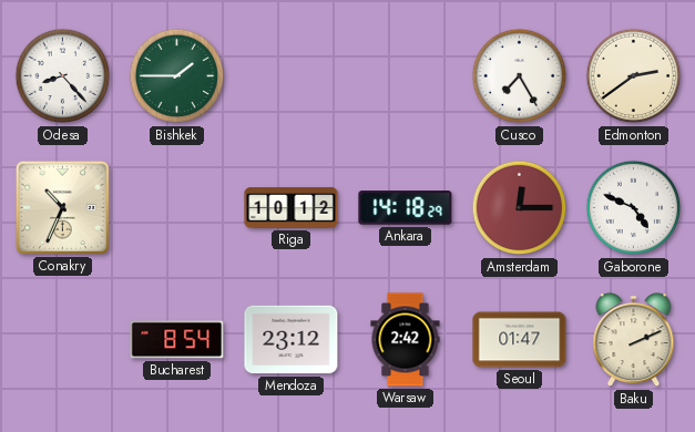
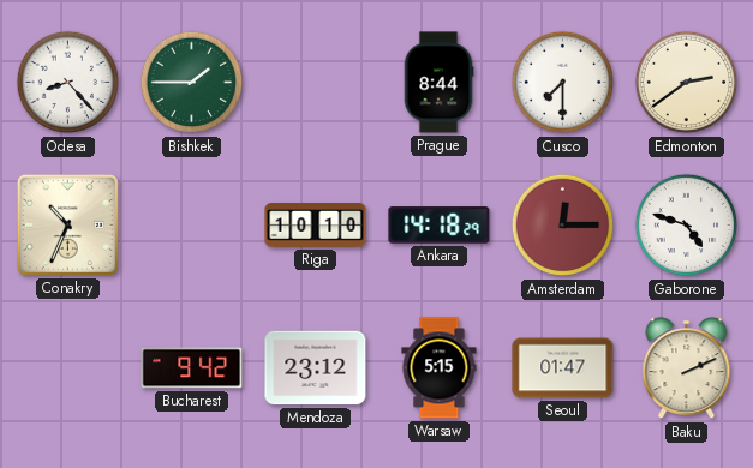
Prague: none -> 8:44
Cusco: 7:25 -> 7:30
Riga: 10:12 -> 10:10
Gaborone: 4:49 -> 4:48
Bucharest: 8:54 -> 9:42
Warsaw: 2:42 -> 5:15
